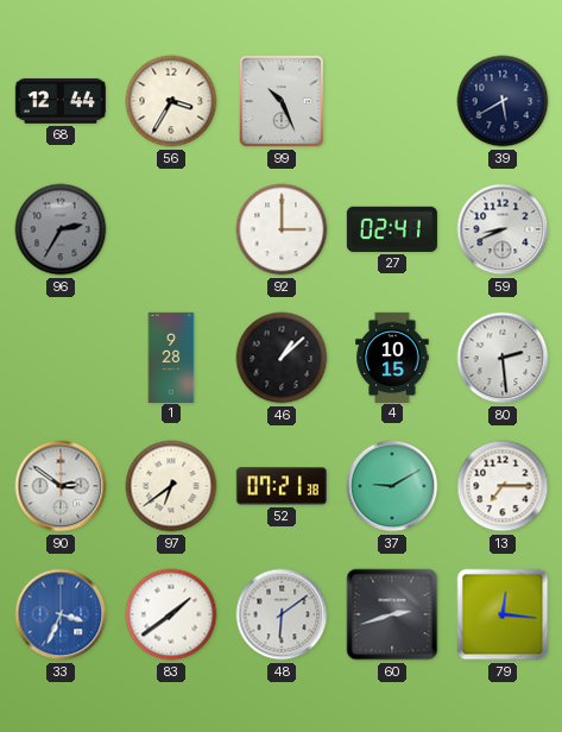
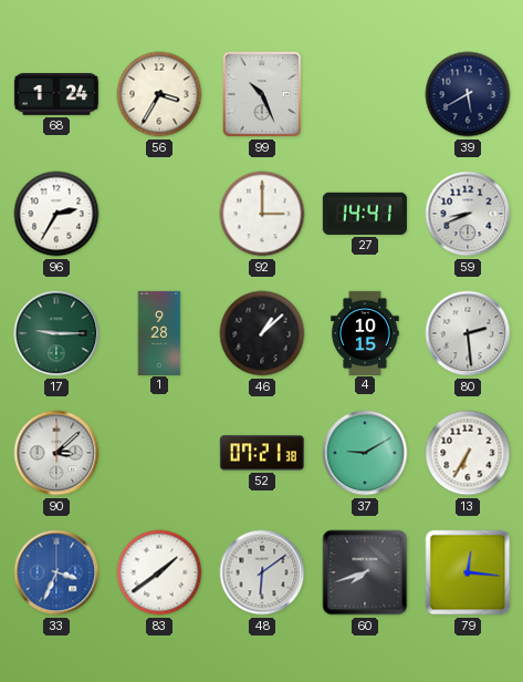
68: 12:44 -> 1:24
96 dial: grey -> white
27: 02:41 -> 14:41
17: none -> 9:15
90: 2:51 -> 3:08
97: 6:39 -> none
13: 7:15 -> 6:35
60: 2:42 -> 7:42
